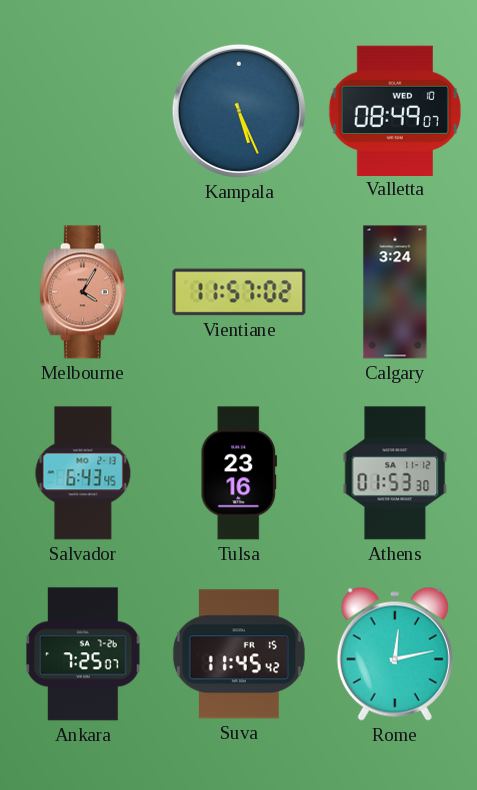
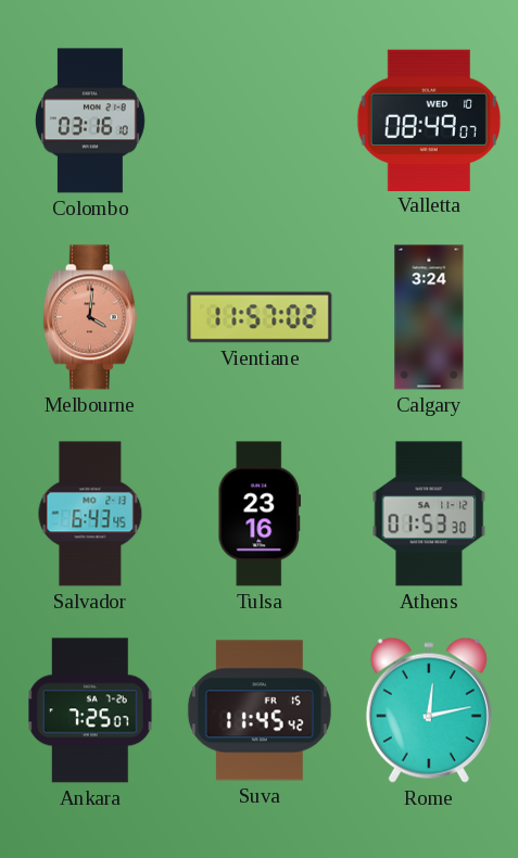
Colombo: none -> 03:16
Kampala: 5:26 -> none
Melbourne: 4:05 -> 4:01
